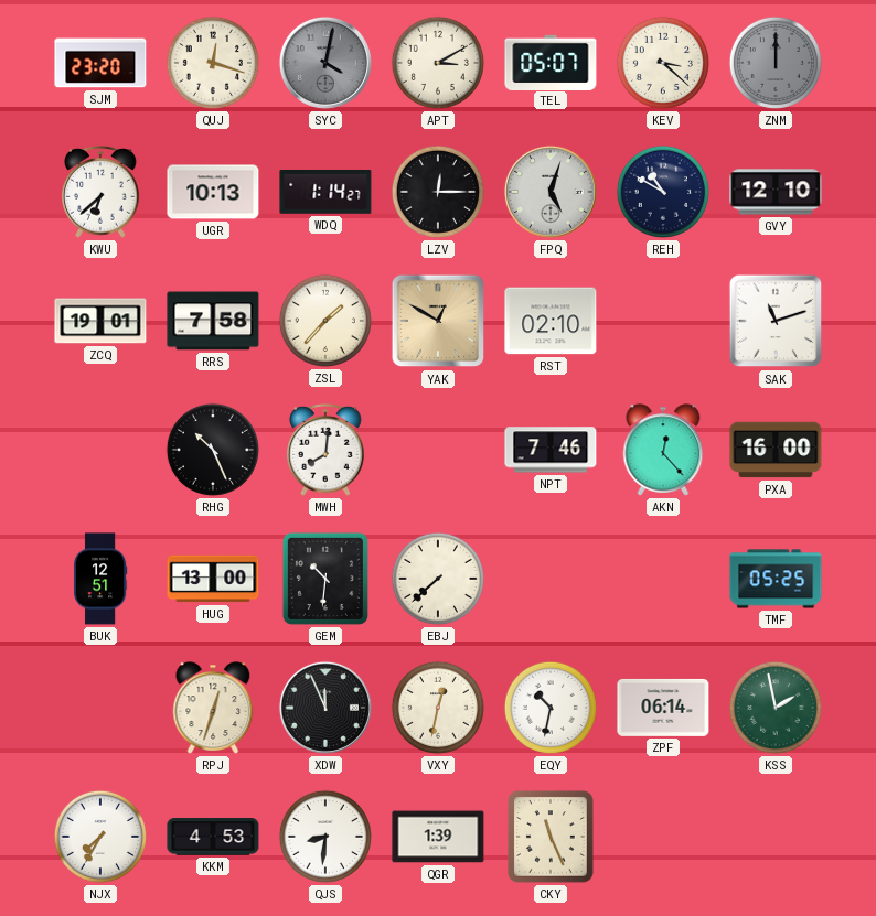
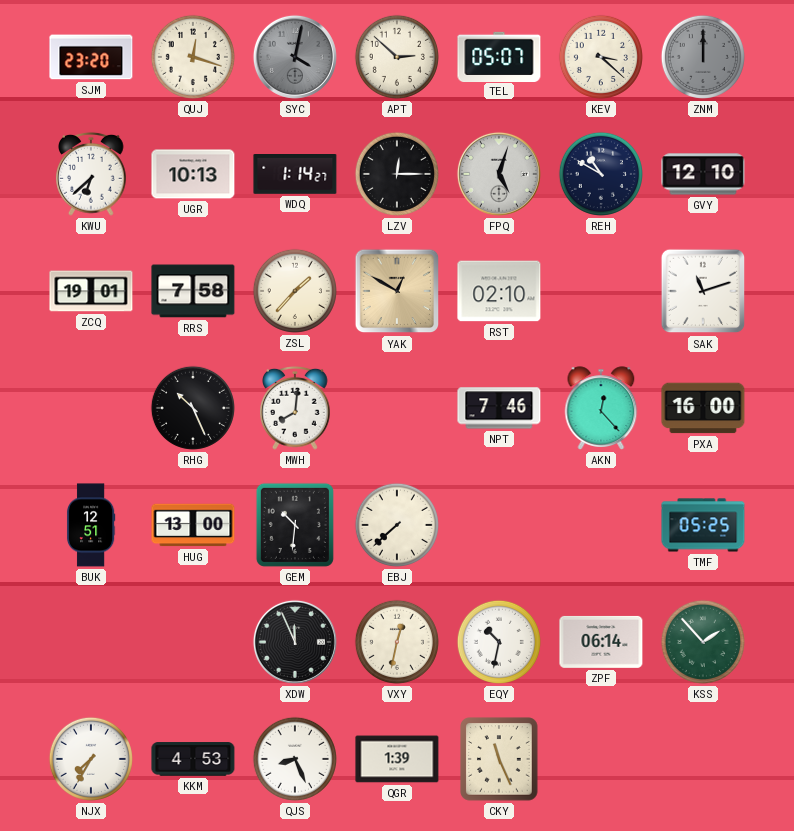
APT: 3:10 -> 2:52
RPJ: 12:33 -> none
KSS: 1:58 -> 1:53
QJS: 8:31 -> 8:26
